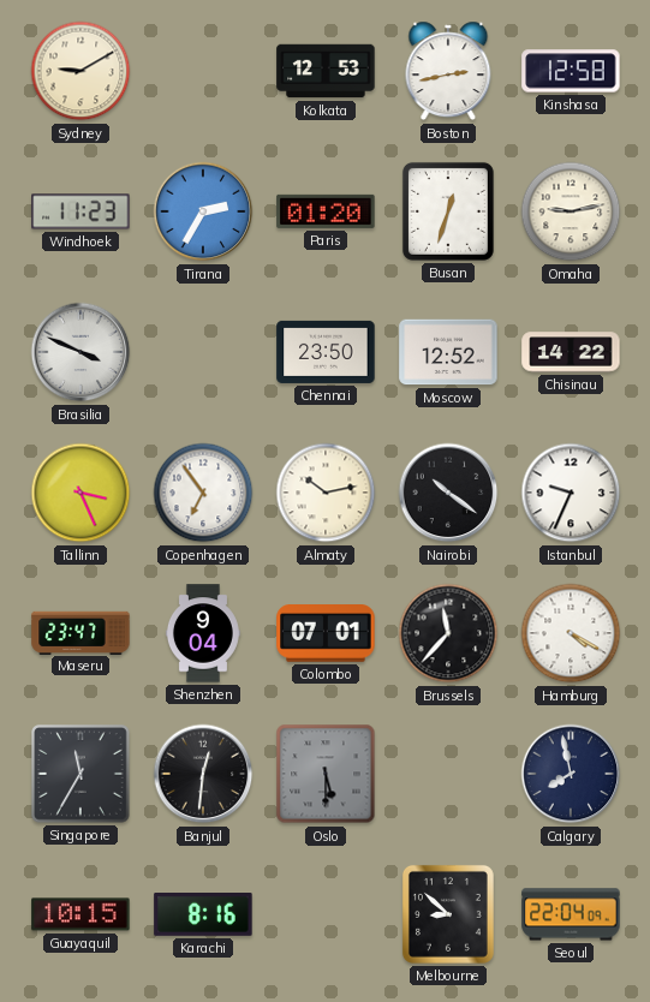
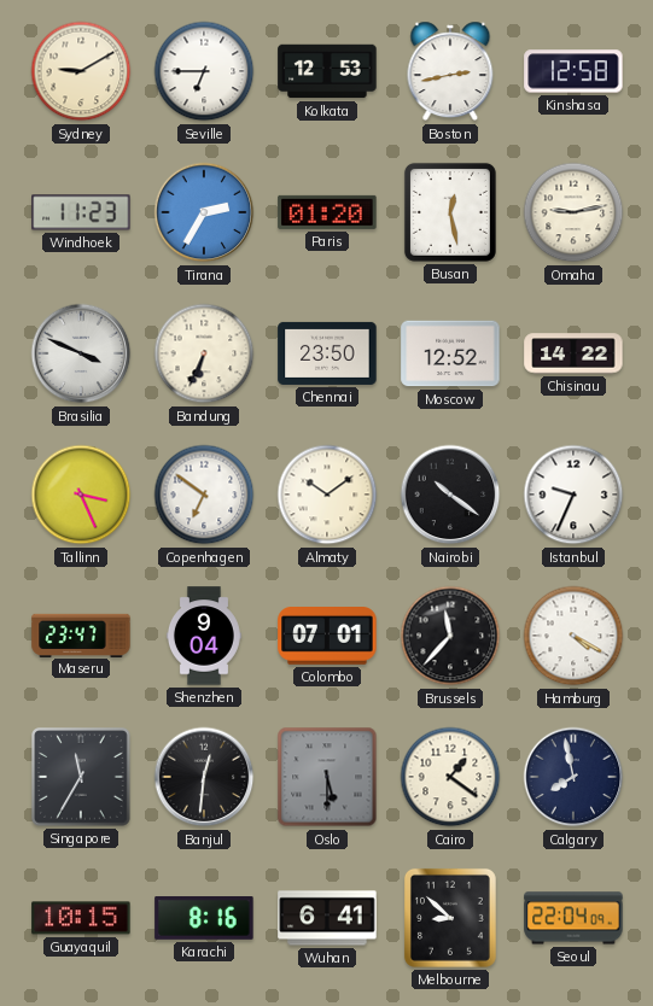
Seville: none -> 6:45
Busan: 12:33 -> 12:28
Bandung: none -> 6:34
Copenhagen: 6:54 -> 6:51
Almaty: 10:13 -> 10:09
Cairo: none -> 1:21
Wuhan: none -> 6:41
